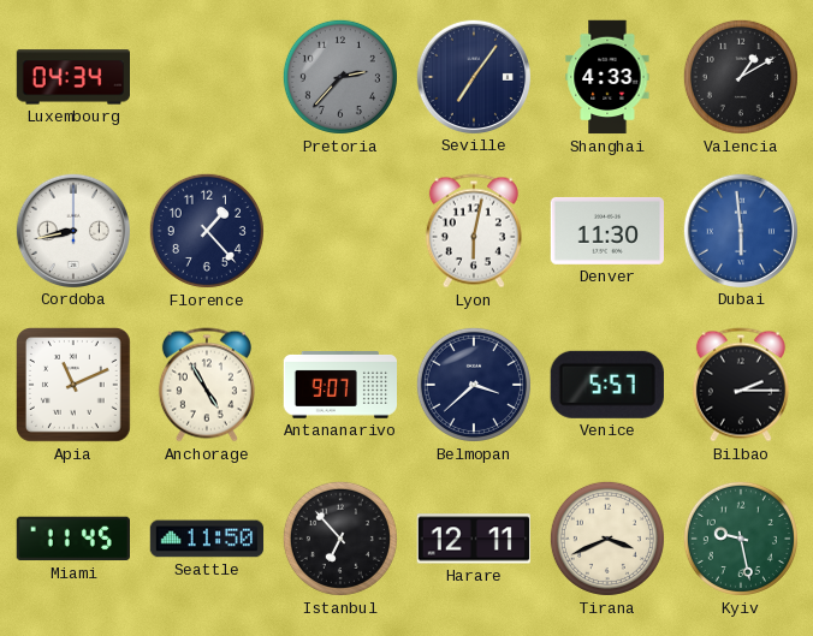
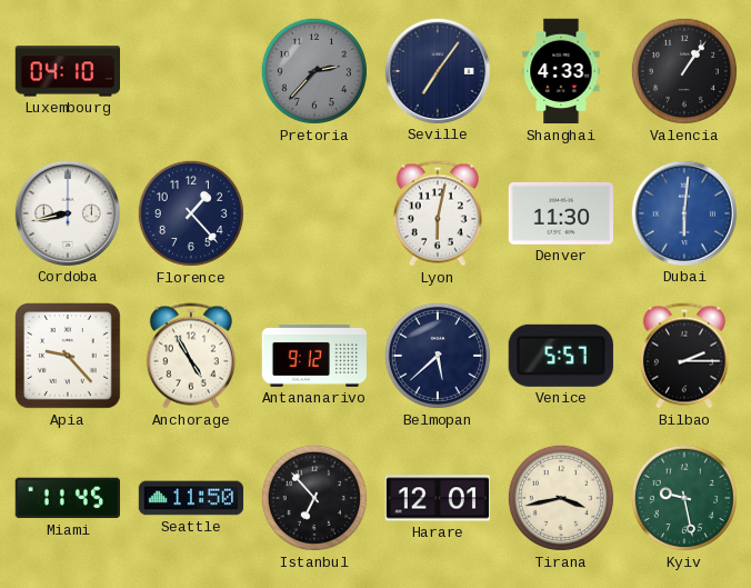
Luxembourg: 04:34 -> 04:10
Valencia: 1:10 -> 1:06
Dubai: 5:59 -> 6:01
Apia: 11:11 -> 9:23
Antananarivo: 9:07 -> 9:12
Belmopan: 3:38 -> 5:38
Harare: 12:11 -> 12:01
Tirana: 3:41 -> 3:43
